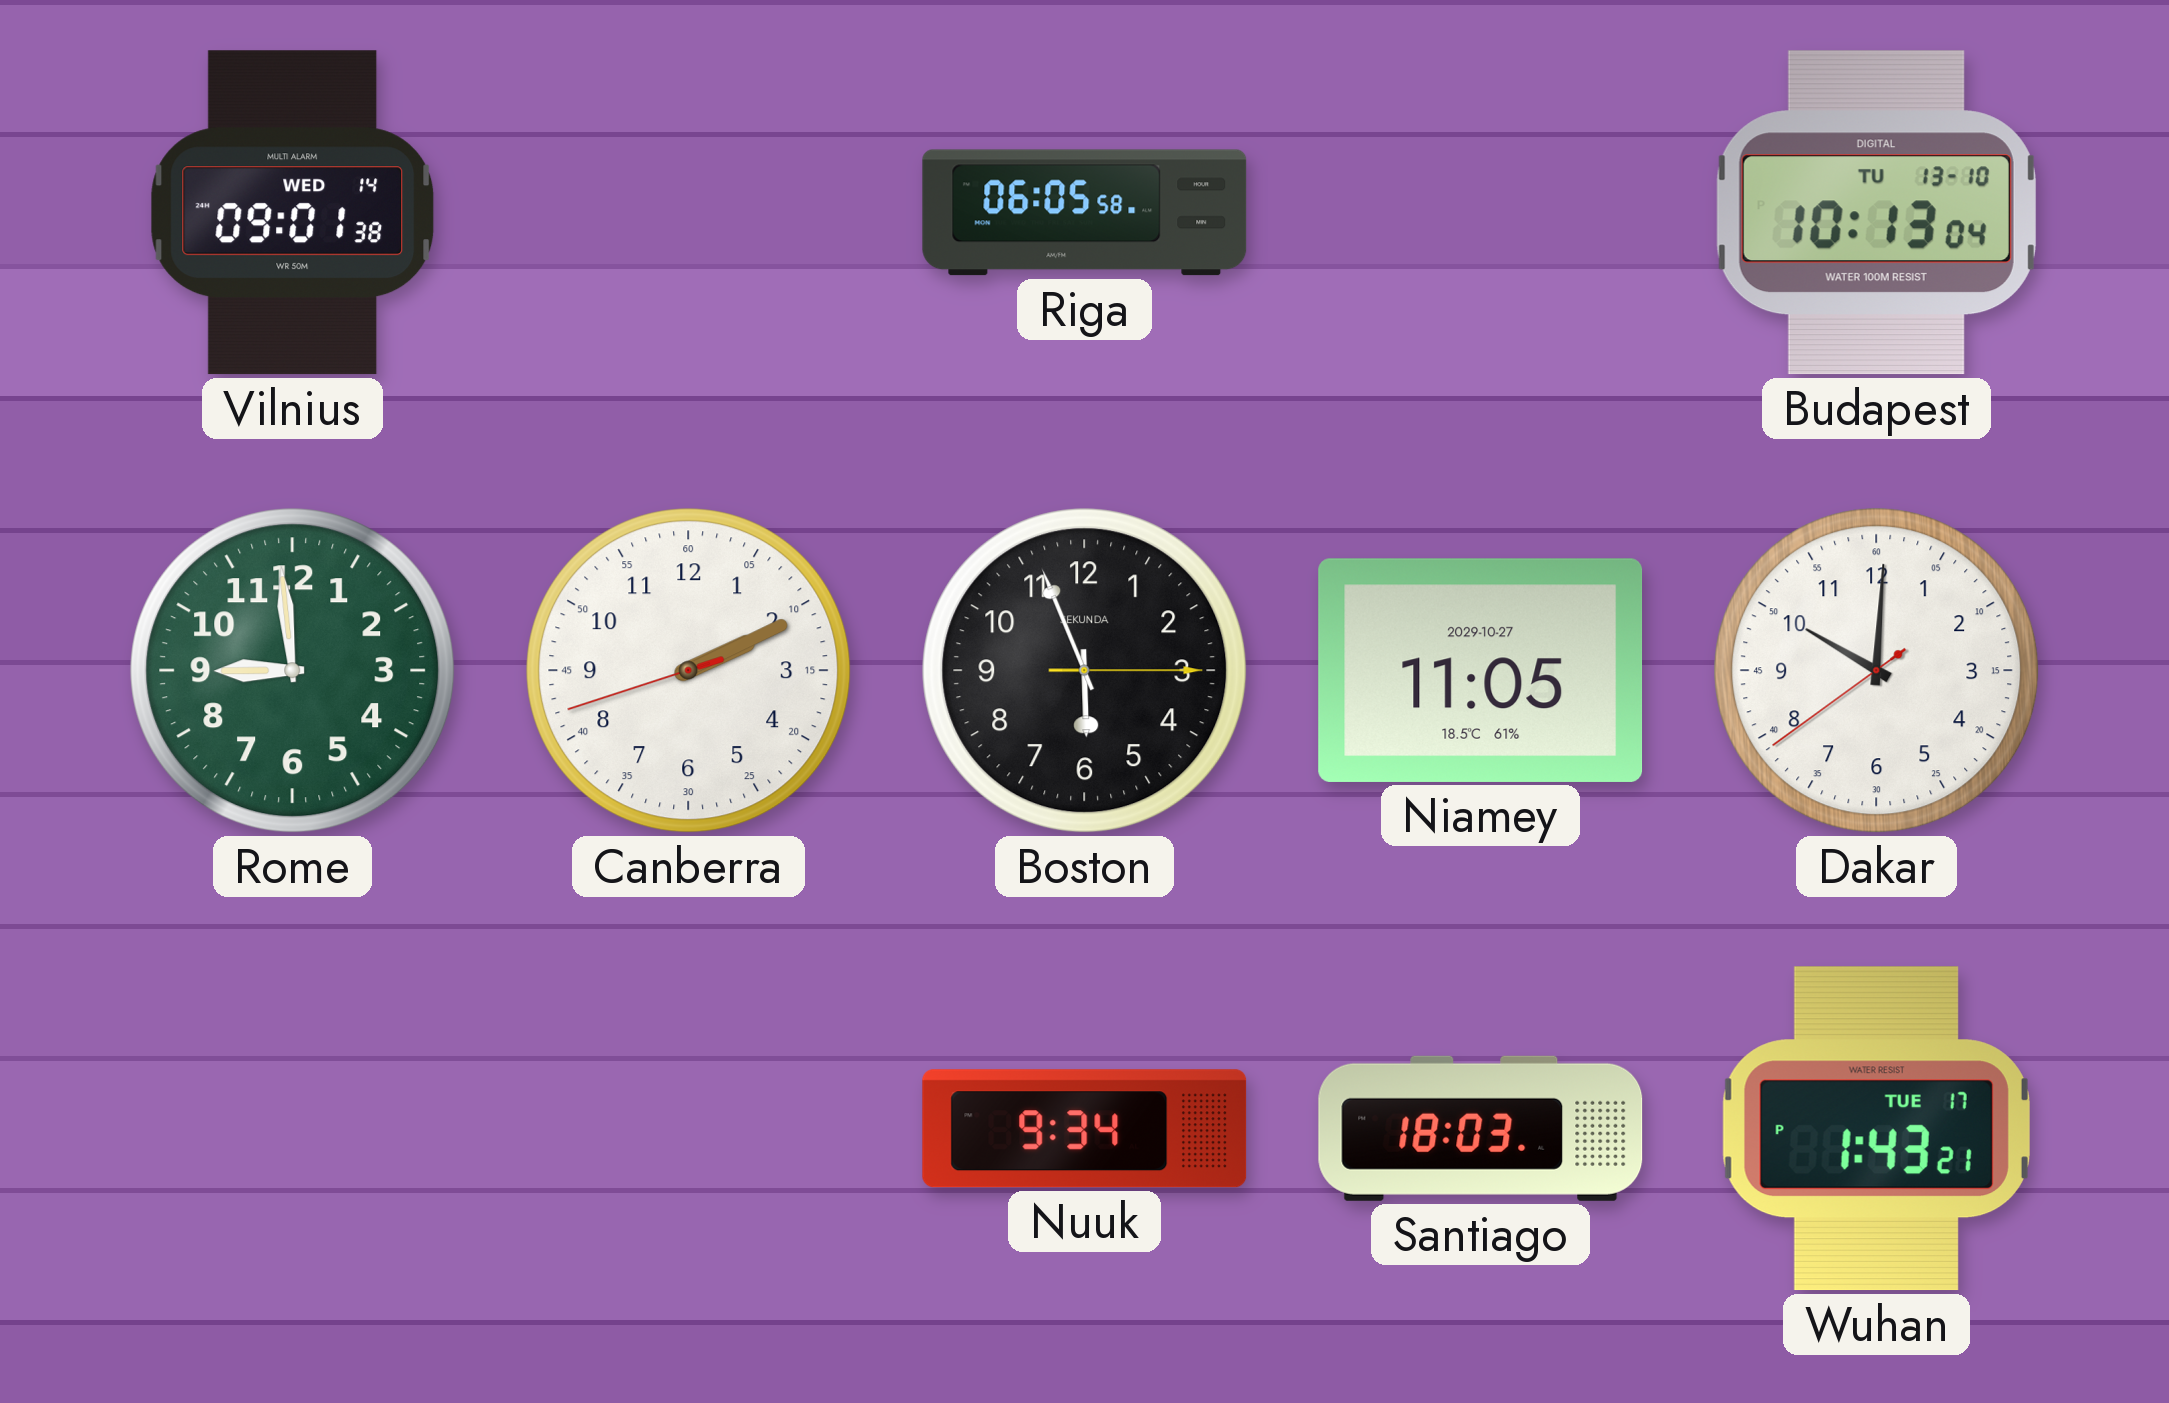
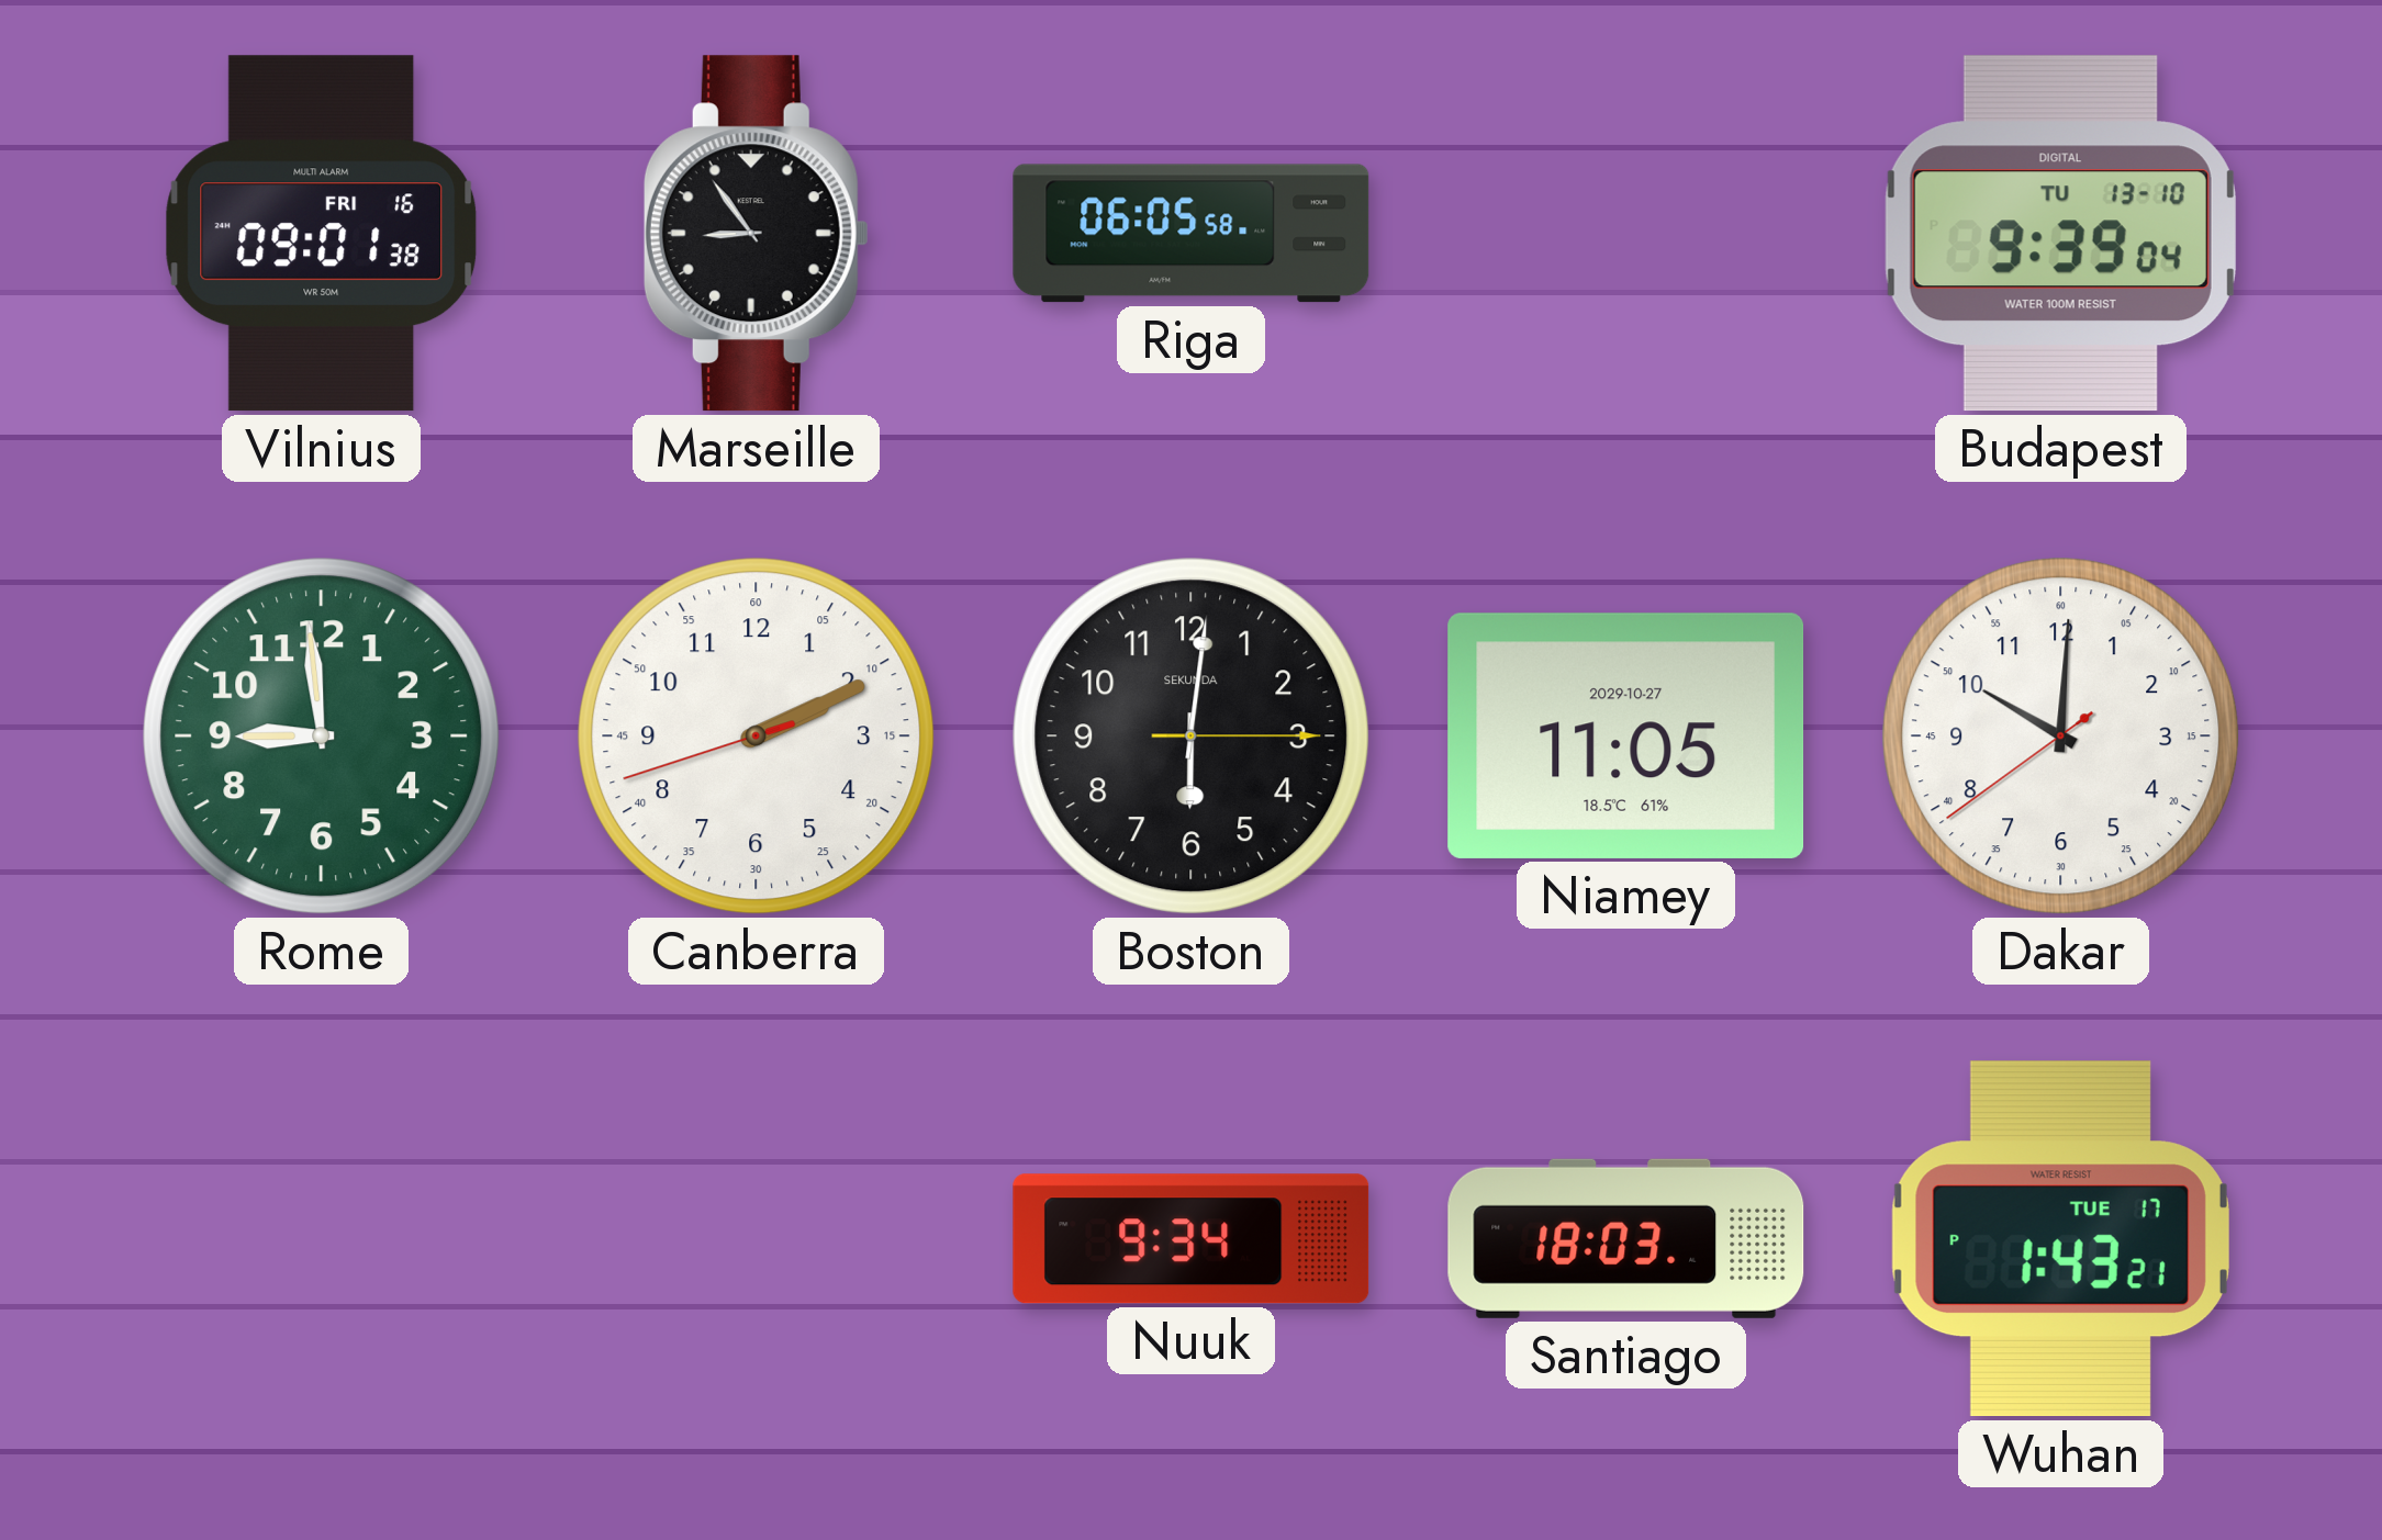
Vilnius date: WED 14 -> FRI 16
Marseille: none -> 8:54
Budapest: 10:13 -> 9:39
Boston: 5:56 -> 6:01
